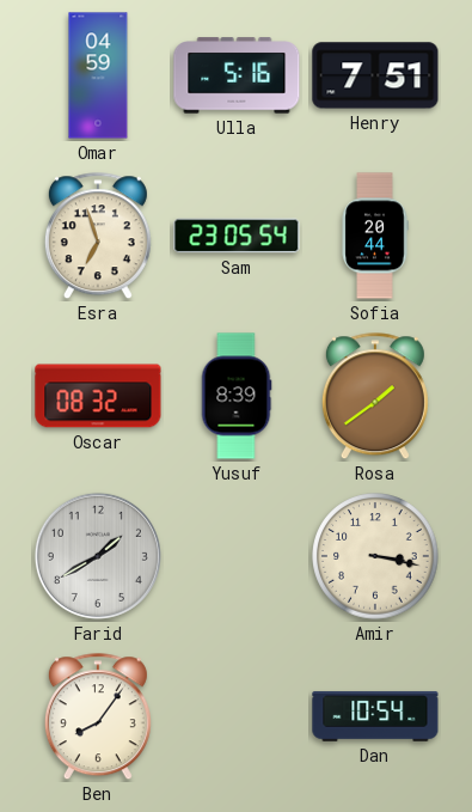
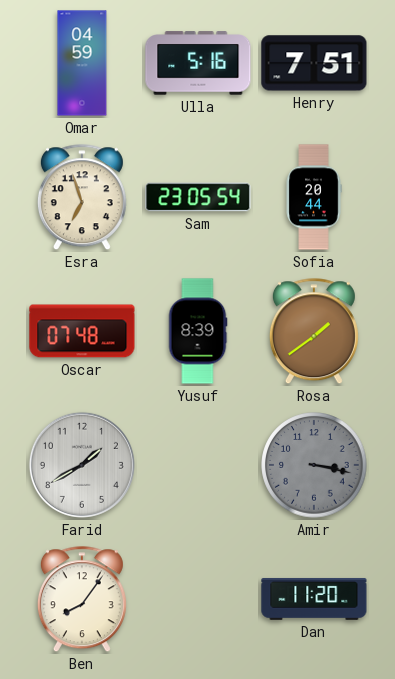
Oscar: 08:32 -> 07:48
Amir dial: cream -> grey
Dan: 10:54 -> 11:20
